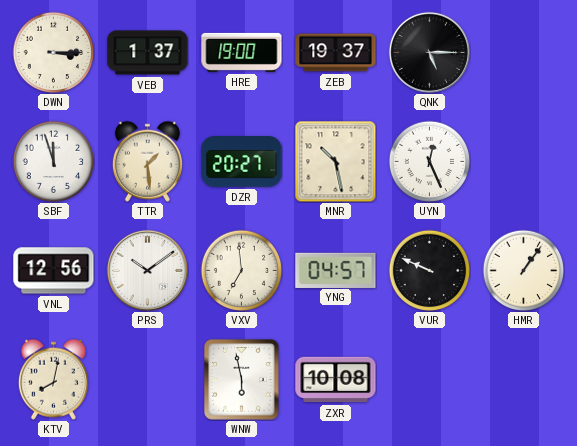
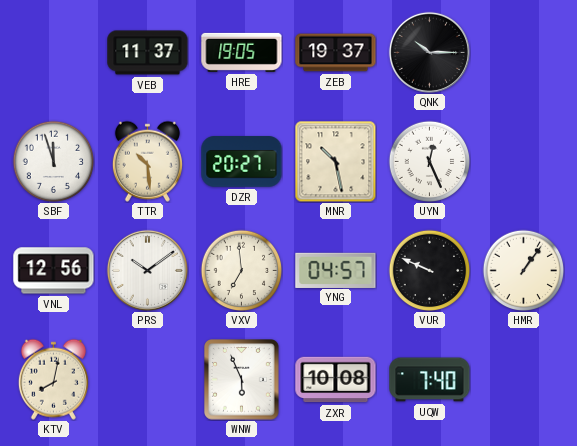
DWN: 3:15 -> none
VEB: 1:37 -> 11:37
HRE: 19:00 -> 19:05
QNK: 5:15 -> 10:15
TTR: 1:29 -> 10:29
WNW: 5:58 -> 5:56
UQW: none -> 7:40
